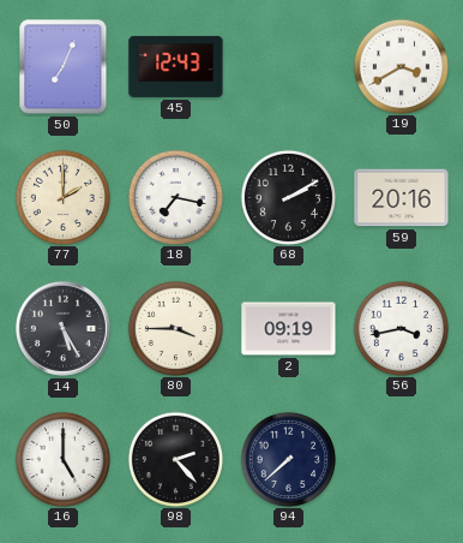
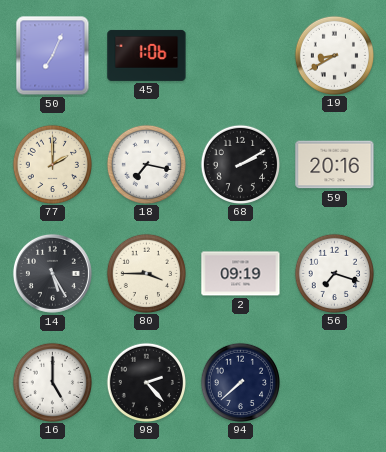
45: 12:43 -> 1:06
19: 3:40 -> 8:40
56: 3:43 -> 7:18
